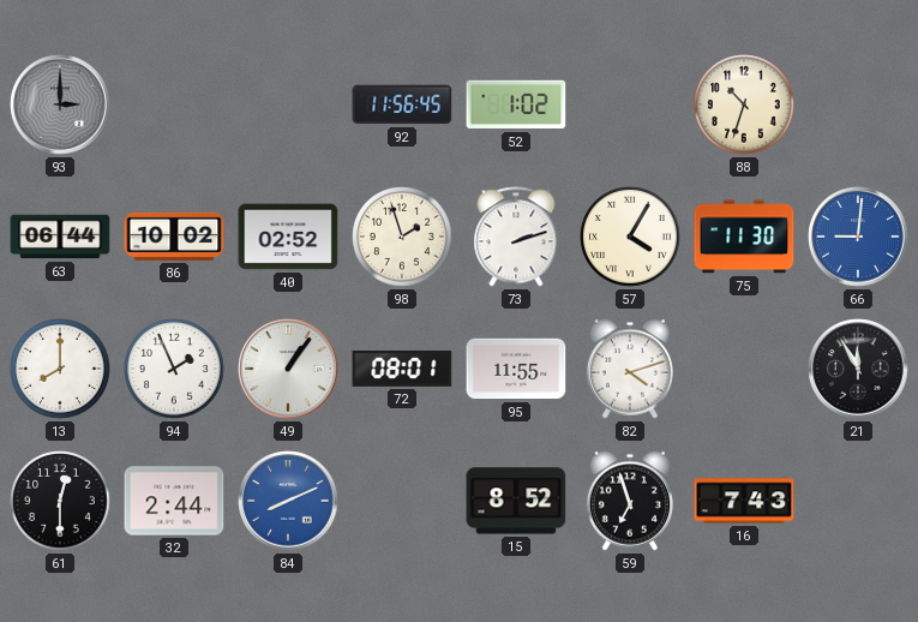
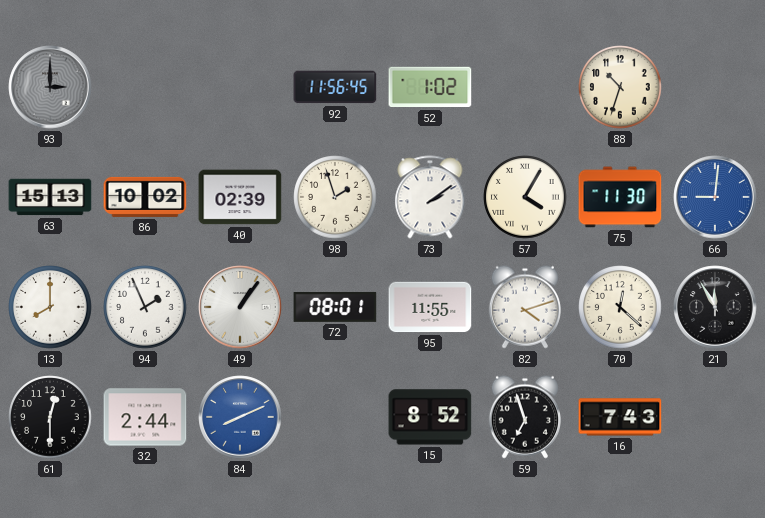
63: 06:44 -> 15:13
40: 02:52 -> 02:39
73: 2:12 -> 2:09
70: none -> 12:22
